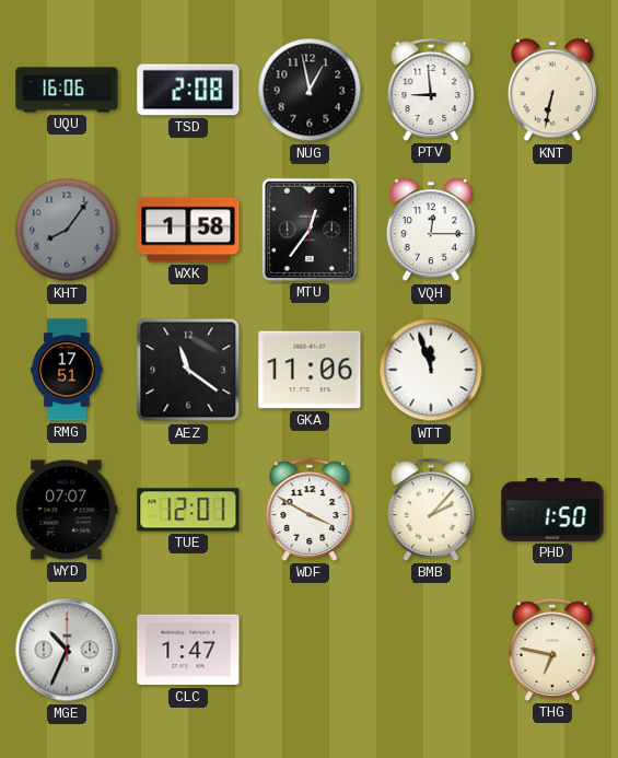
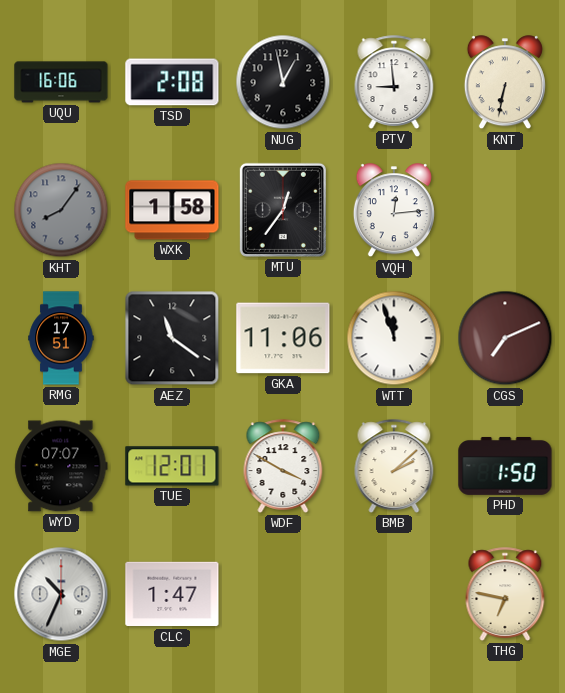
VQH: 12:15 -> 12:14
CGS: none -> 7:11
BMB: 2:07 -> 2:08
